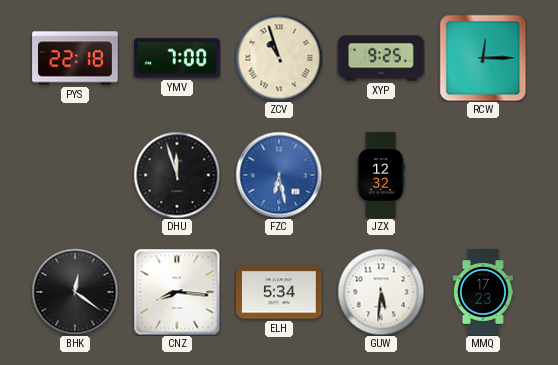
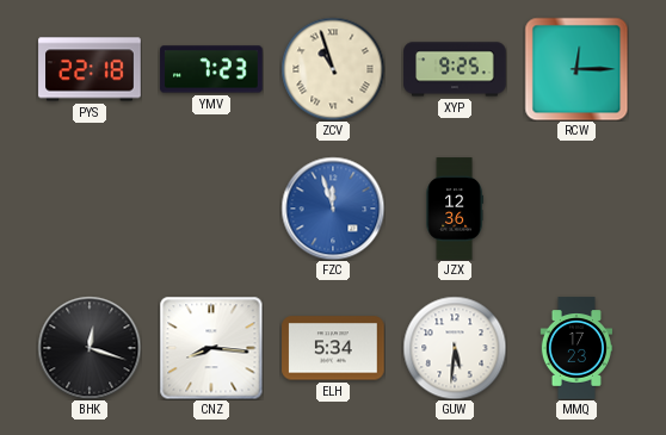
YMV: 7:00 -> 7:23
DHU: 11:57 -> none
FZC: 6:28 -> 11:57
JZX: 12:32 -> 12:36
BHK: 12:21 -> 12:18
